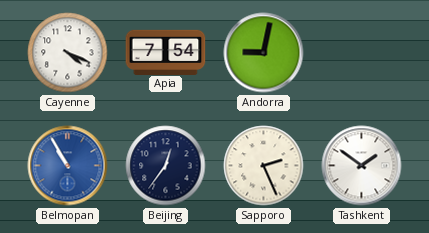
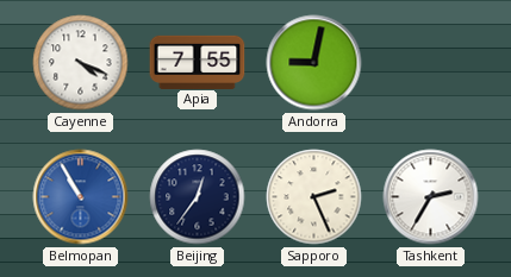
Apia: 7:54 -> 7:55
Tashkent: 1:51 -> 2:35
